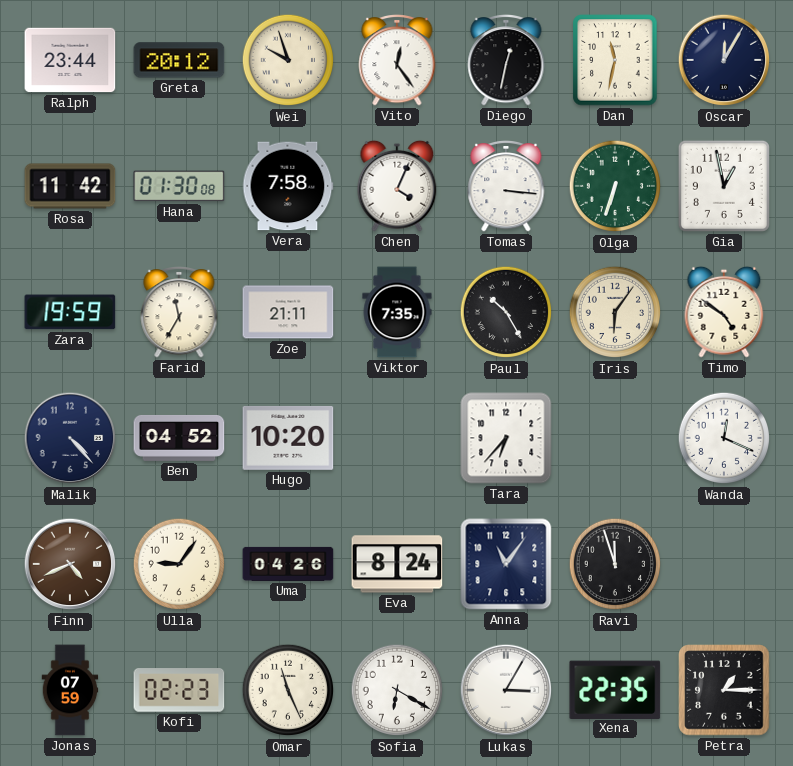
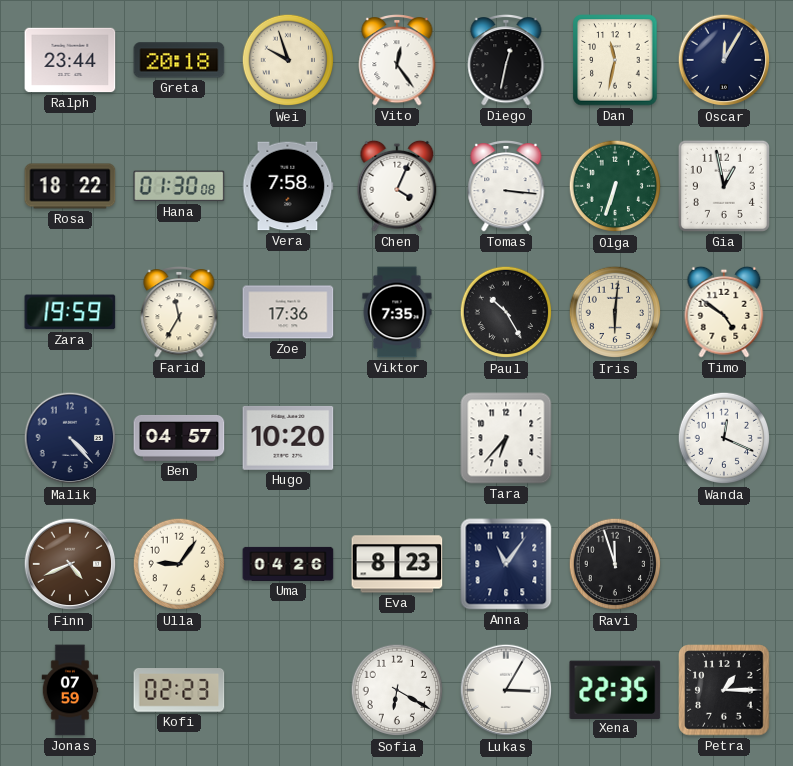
Greta: 20:12 -> 20:18
Rosa: 11:42 -> 18:22
Zoe: 21:11 -> 17:36
Iris: 6:06 -> 6:01
Ben: 04:52 -> 04:57
Eva: 8:24 -> 8:23
Omar: 11:26 -> none
